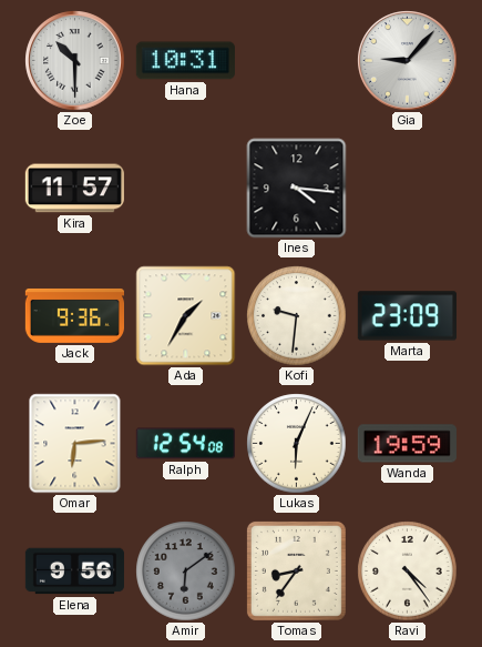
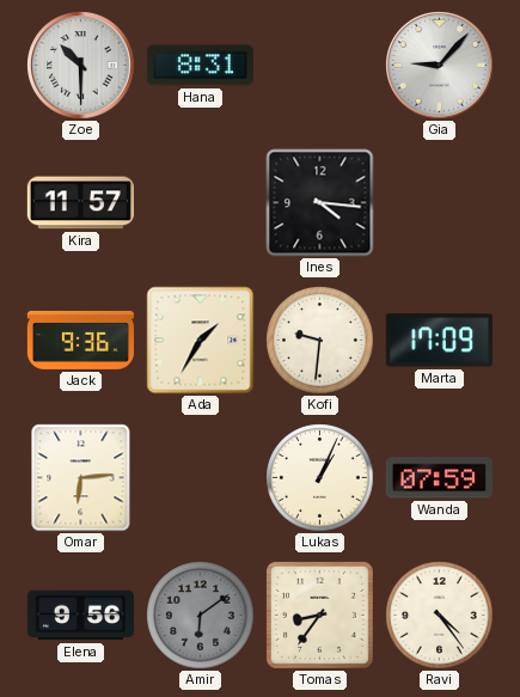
Hana: 10:31 -> 8:31
Marta: 23:09 -> 17:09
Ralph: 12:54 -> none
Lukas: 6:04 -> 1:04
Wanda: 19:59 -> 07:59
